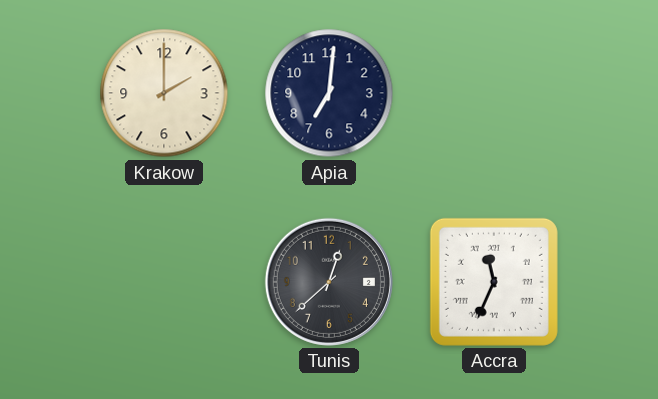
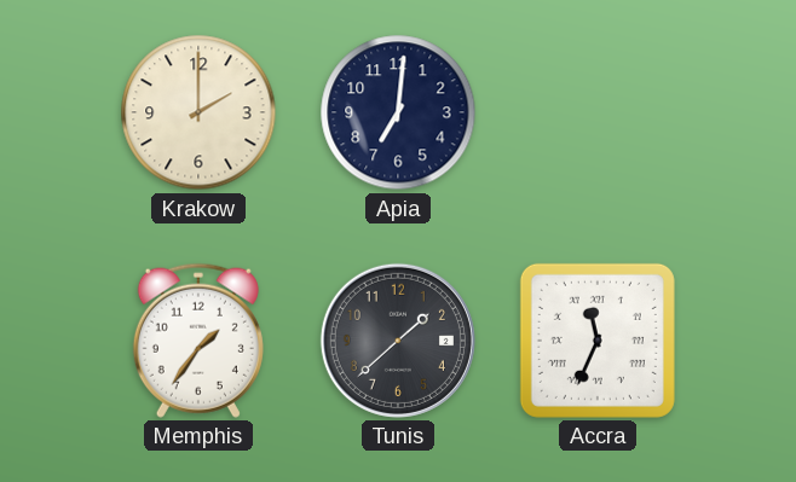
Memphis: none -> 1:36
Tunis: 12:38 -> 1:38
